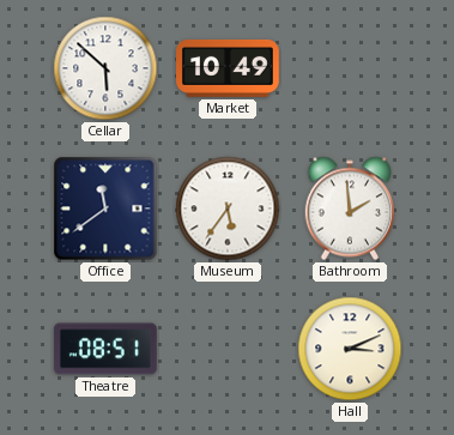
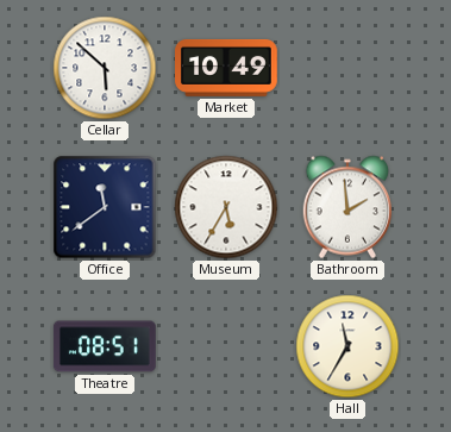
Museum: 5:36 -> 5:35
Hall: 3:11 -> 11:35
